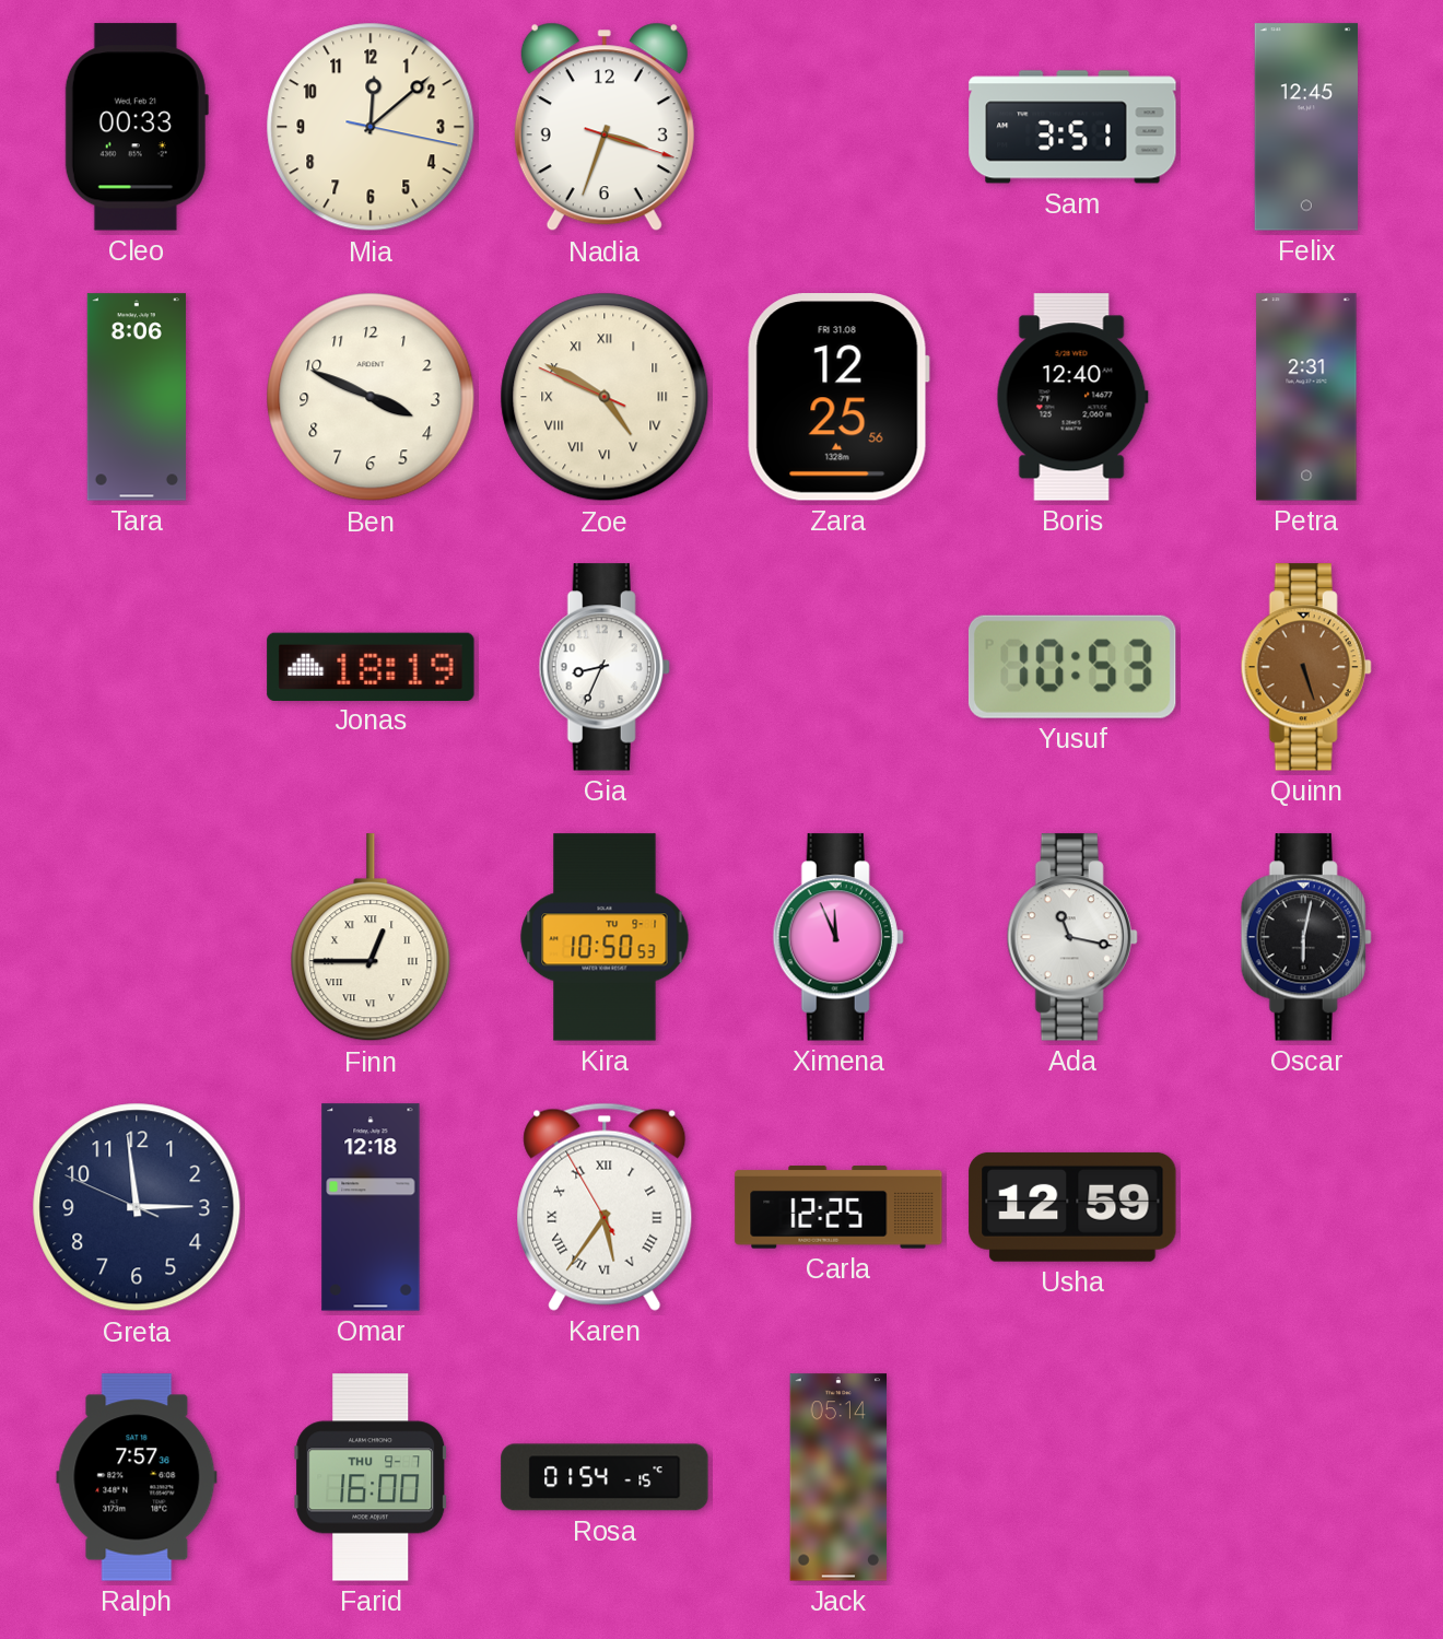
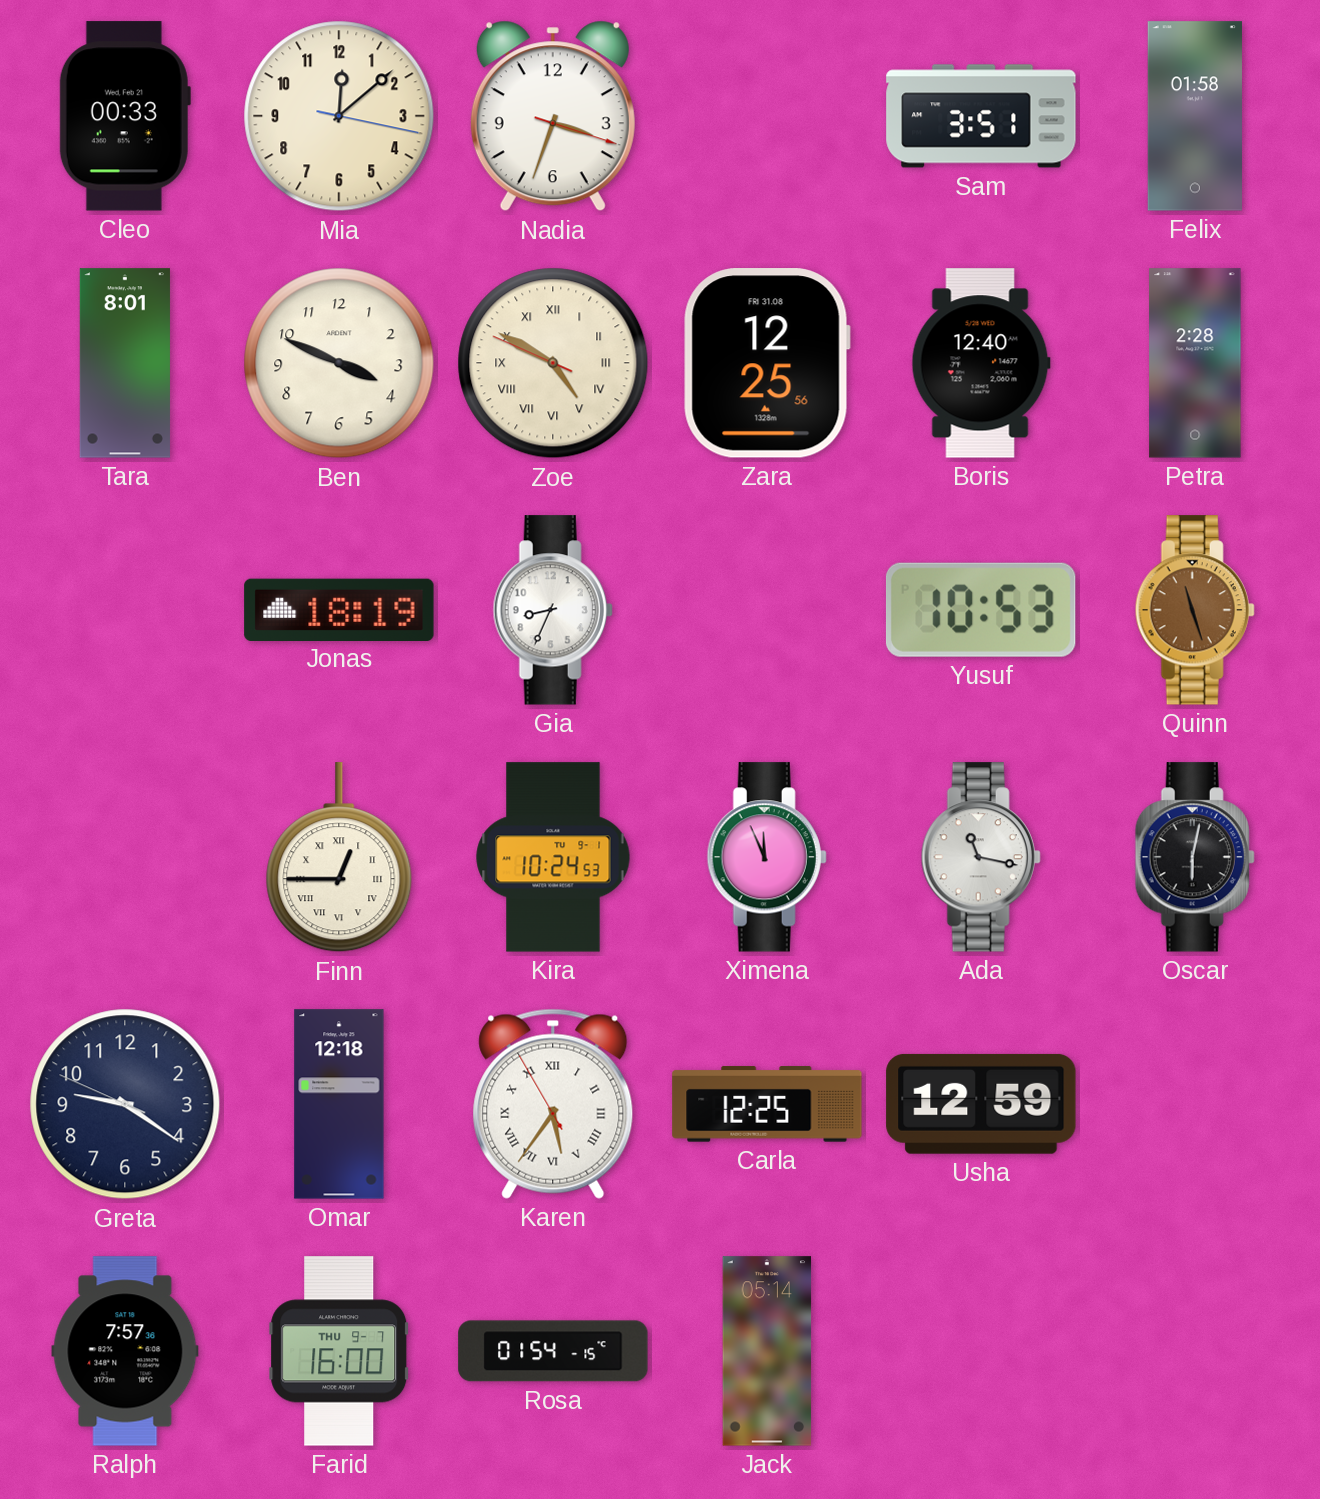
Felix: 12:45 -> 01:58
Tara: 8:06 -> 8:01
Petra: 2:31 -> 2:28
Quinn: 5:27 -> 11:27
Kira: 10:50 -> 10:24
Greta: 2:58 -> 9:20
